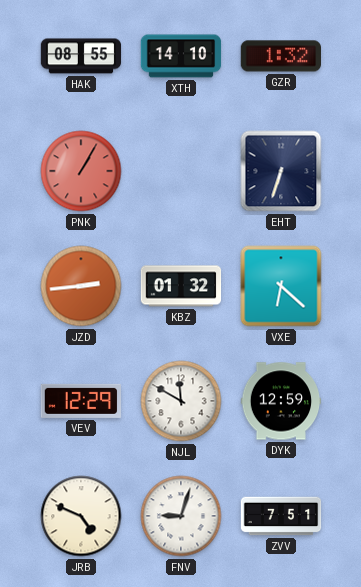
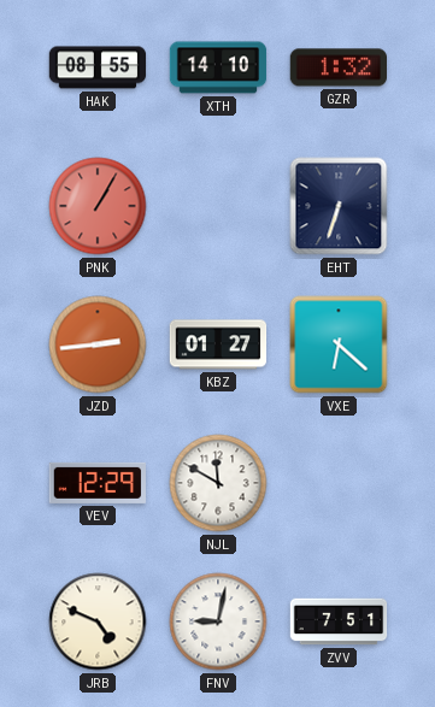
KBZ: 01:32 -> 01:27
DYK: 12:59 -> none
FNV: 9:03 -> 9:02
